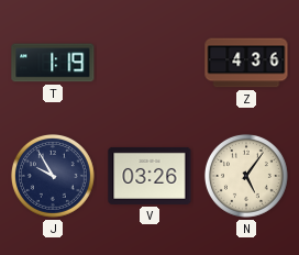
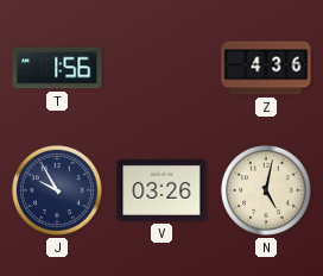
T: 1:19 -> 1:56
N: 5:06 -> 5:02
